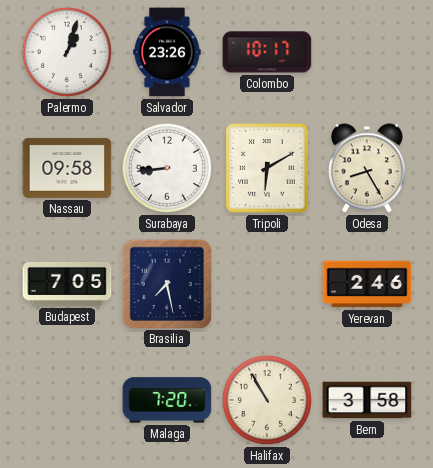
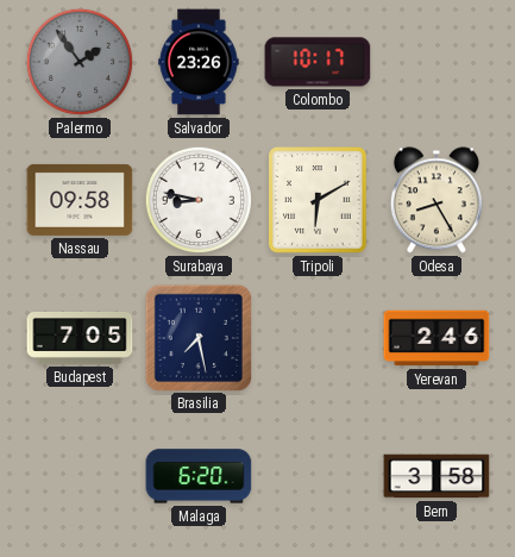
Palermo: 1:03 -> 1:54
Palermo dial: white -> grey
Surabaya: 8:44 -> 8:47
Malaga: 7:20 -> 6:20
Halifax: 10:55 -> none
